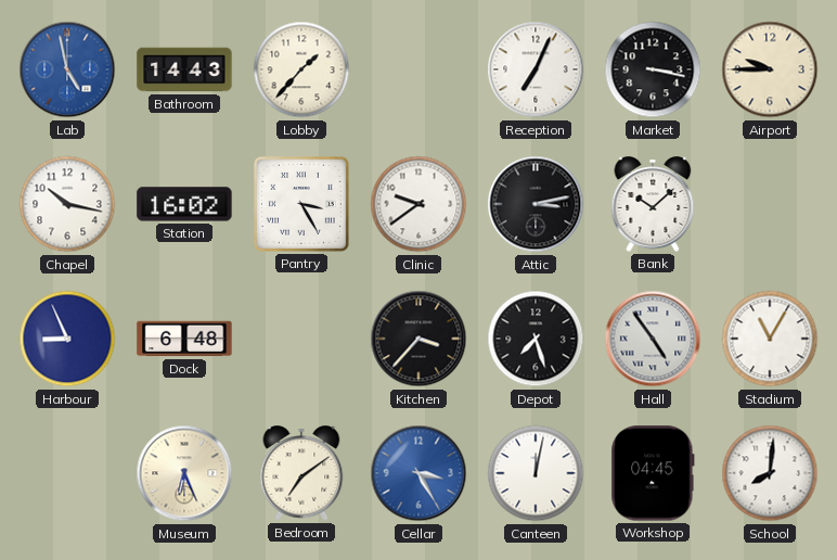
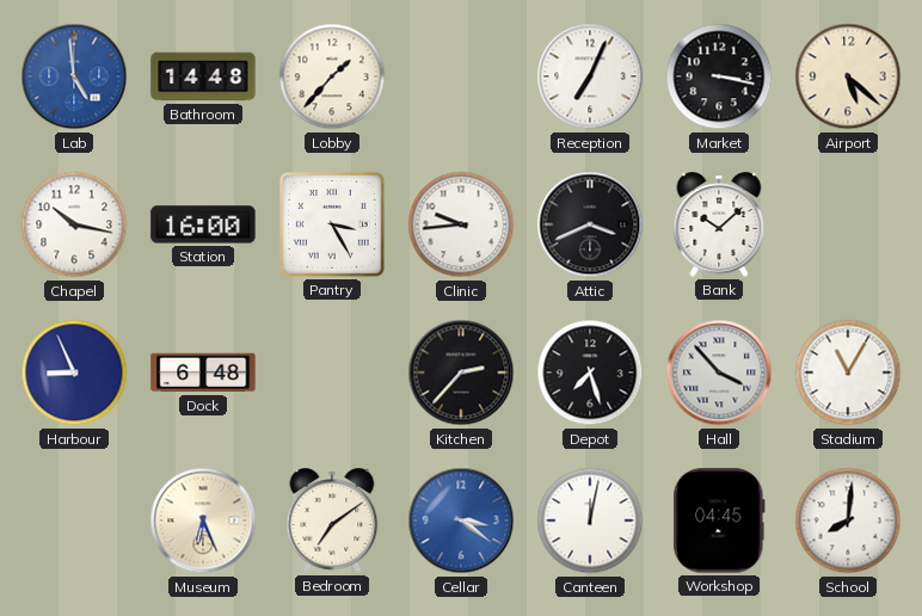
Lab: 4:58 -> 4:59
Bathroom: 14:43 -> 14:48
Airport: 9:45 -> 5:22
Station: 16:02 -> 16:00
Clinic: 9:39 -> 9:44
Attic: 3:13 -> 3:41
Kitchen: 3:37 -> 2:37
Hall: 4:54 -> 3:53
Cellar: 3:25 -> 3:21
